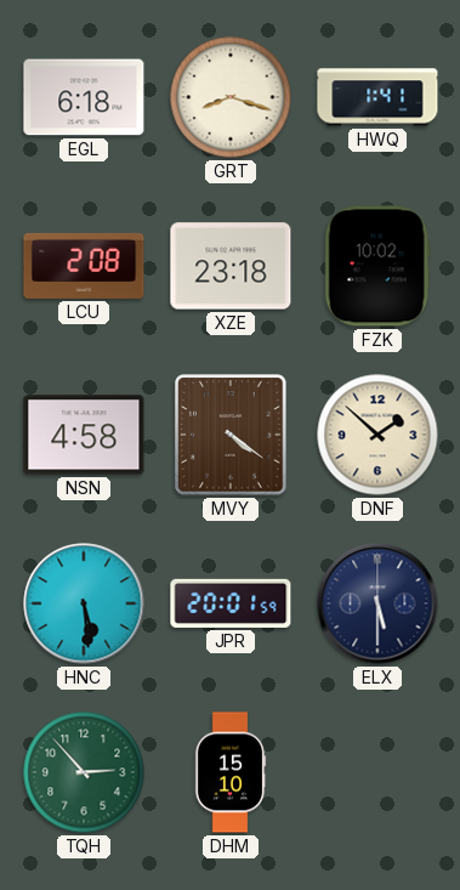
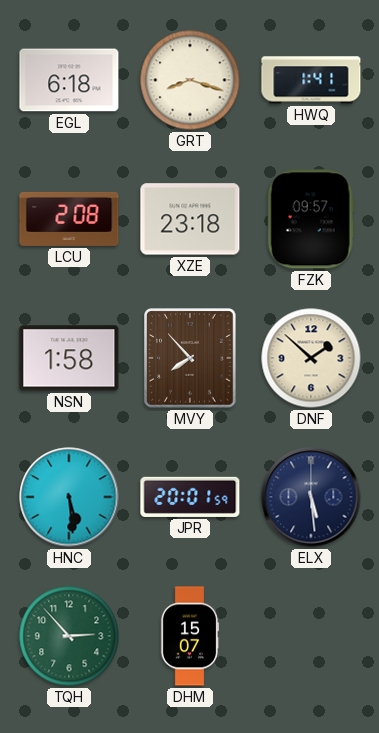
FZK: 10:02 -> 09:57
NSN: 4:58 -> 1:58
MVY: 4:21 -> 7:53
ELX: 5:30 -> 5:29
DHM: 15:10 -> 15:07
